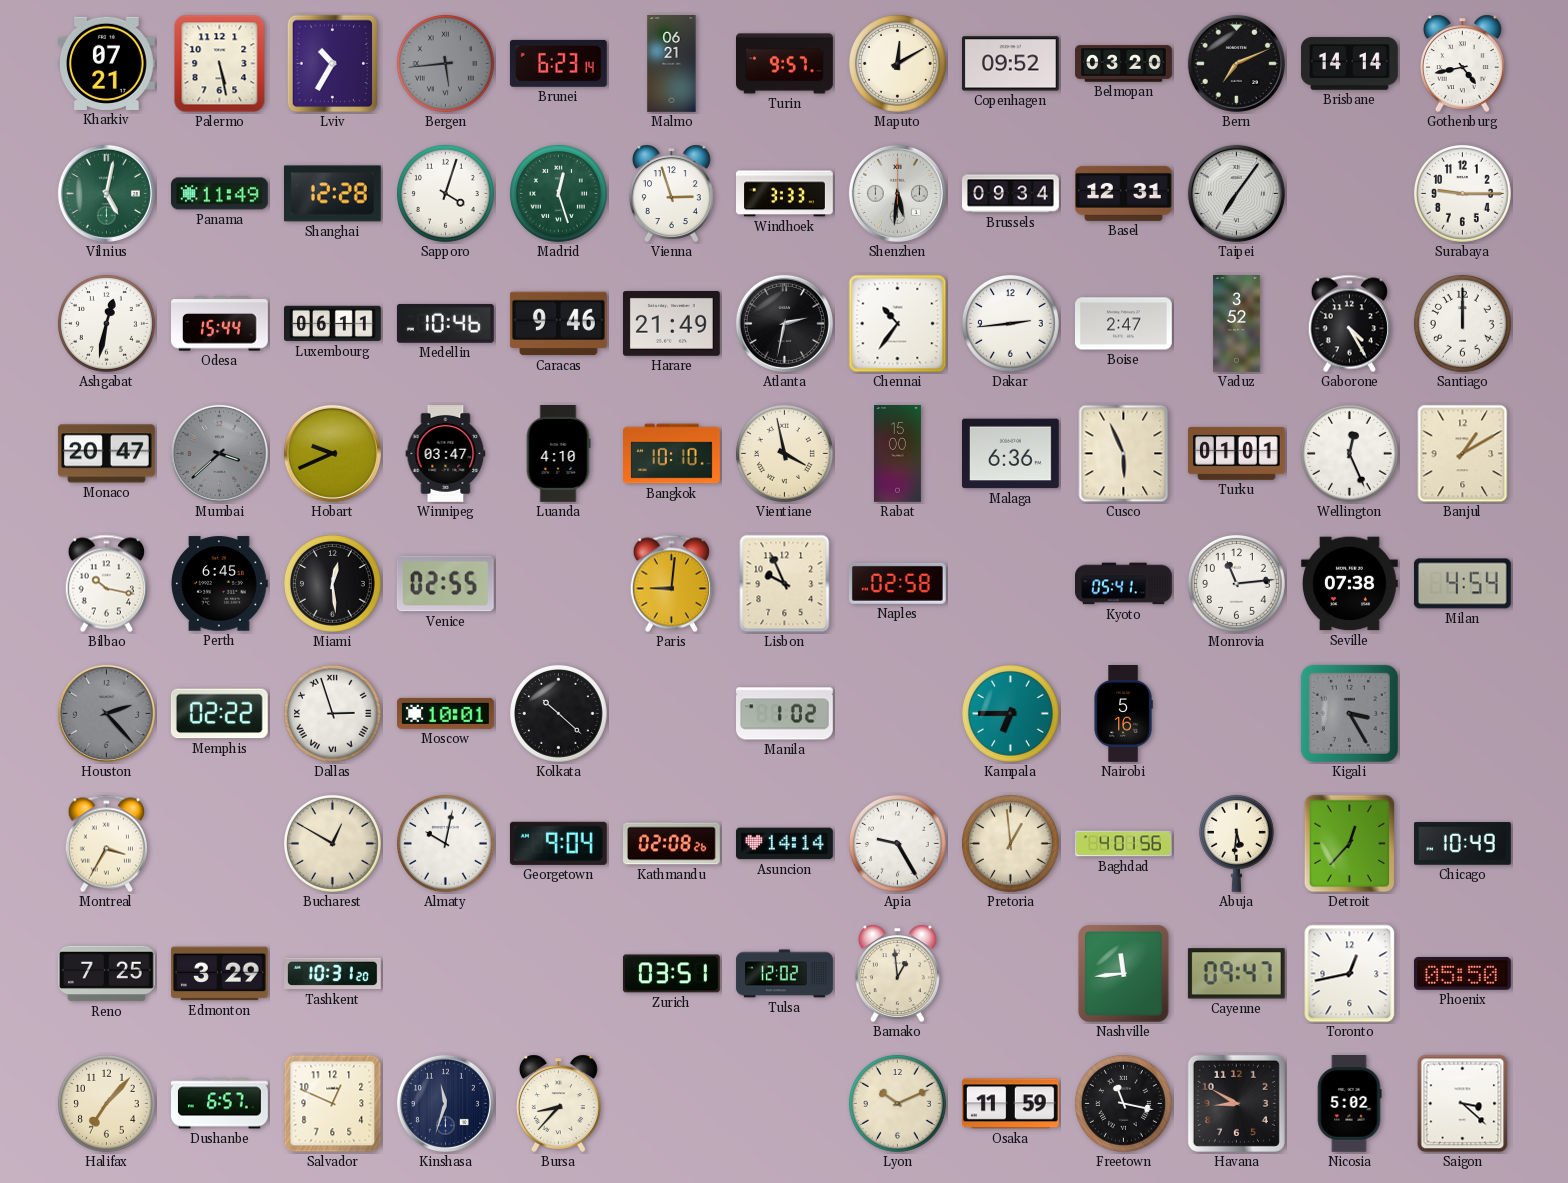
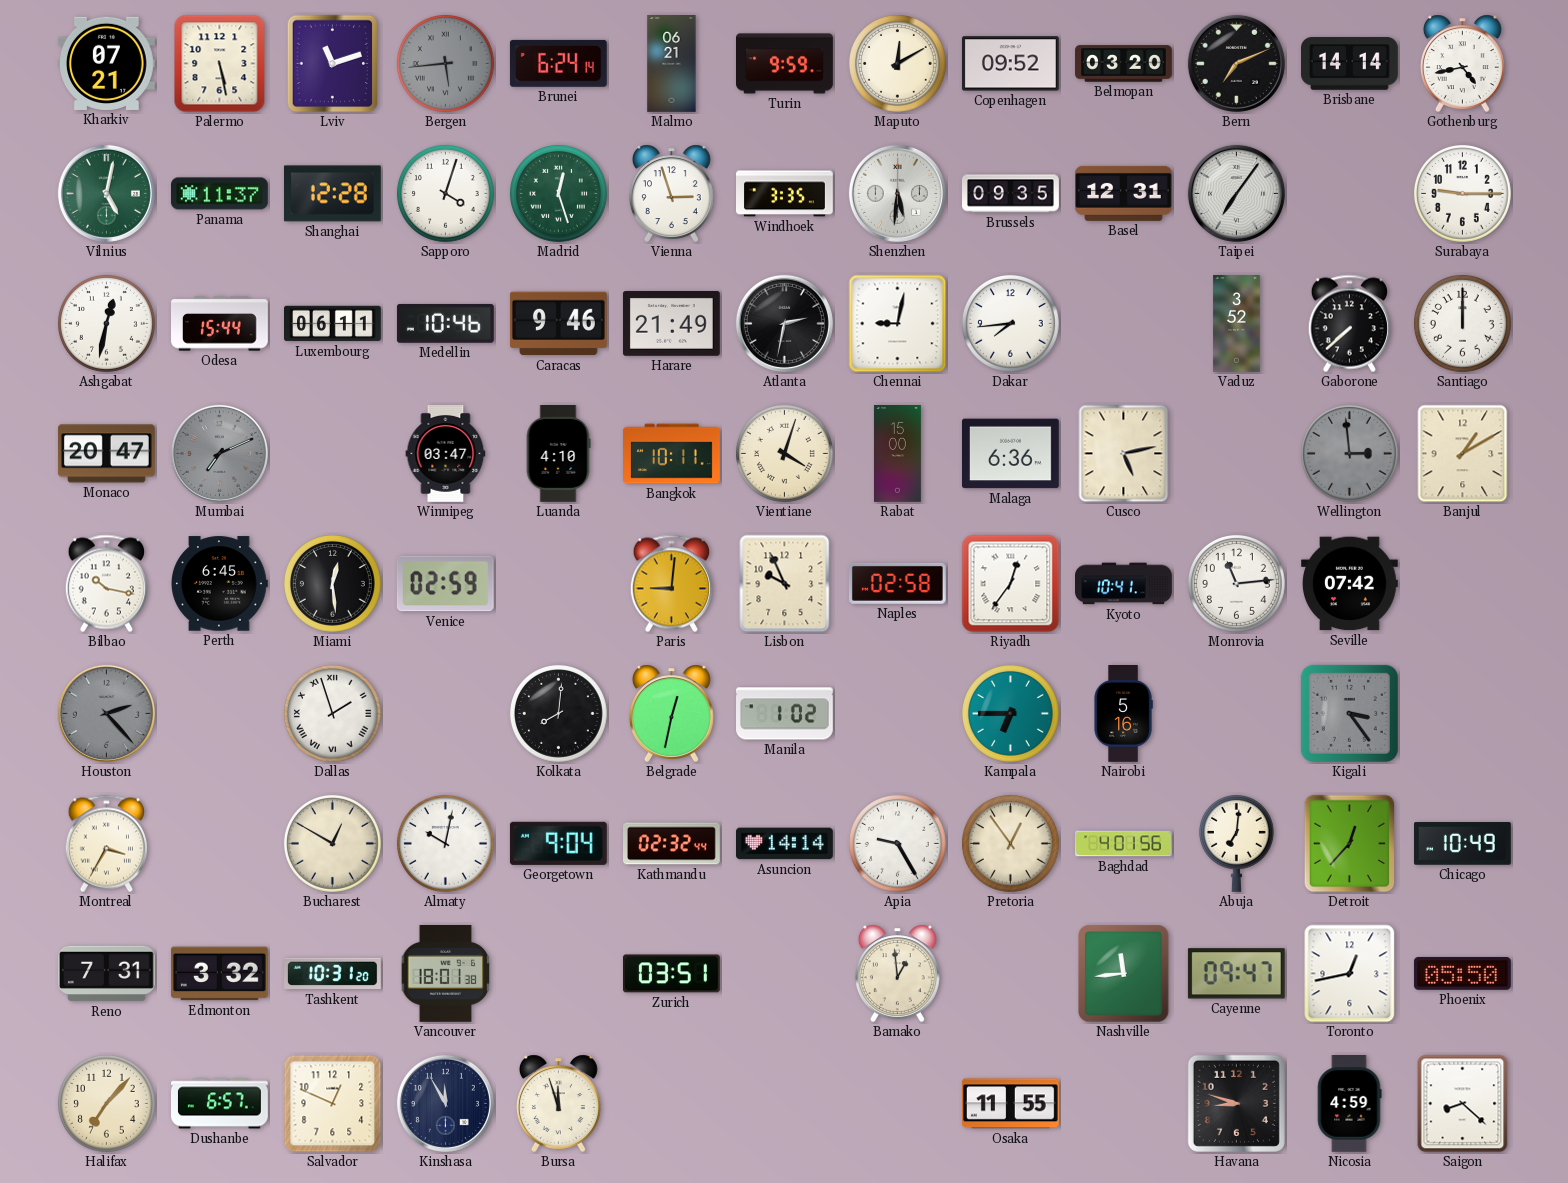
Lviv: 10:35 -> 11:12
Brunei: 6:23 -> 6:24
Turin: 9:57 -> 9:59
Panama: 11:49 -> 11:37
Windhoek: 3:33 -> 3:35
Brussels: 09:34 -> 09:35
Chennai: 10:36 -> 9:02
Dakar: 2:44 -> 7:44
Boise: 2:47 -> none
Gaborone: 4:25 -> 7:38
Mumbai: 3:38 -> 7:11
Hobart: 9:41 -> none
Bangkok: 10:10 -> 10:11
Vientiane: 3:58 -> 4:03
Cusco: 5:56 -> 5:13
Turku: 01:01 -> none
Wellington: 12:26 -> 2:59
Wellington dial: white -> grey
Venice: 02:55 -> 02:59
Riyadh: none -> 12:36
Kyoto: 05:41 -> 10:41
Seville: 07:38 -> 07:42
Milan: 4:54 -> none
Memphis: 02:22 -> none
Dallas: 2:57 -> 1:57
Moscow: 10:01 -> none
Kolkata: 10:22 -> 8:01
Belgrade: none -> 12:32
Kigali: 3:25 -> 3:24
Kathmandu: 02:08 -> 02:32
Pretoria: 12:59 -> 12:54
Abuja: 5:31 -> 7:01
Reno: 7:25 -> 7:31
Edmonton: 3:29 -> 3:32
Vancouver: none -> 18:01
Tulsa: 12:02 -> none
Kinshasa: 11:33 -> 11:55
Bursa: 8:37 -> 11:57
Lyon: 10:11 -> none
Osaka: 11:59 -> 11:55
Freetown: 11:17 -> none
Havana: 8:50 -> 8:48
Nicosia: 5:02 -> 4:59
Saigon: 3:22 -> 8:22
